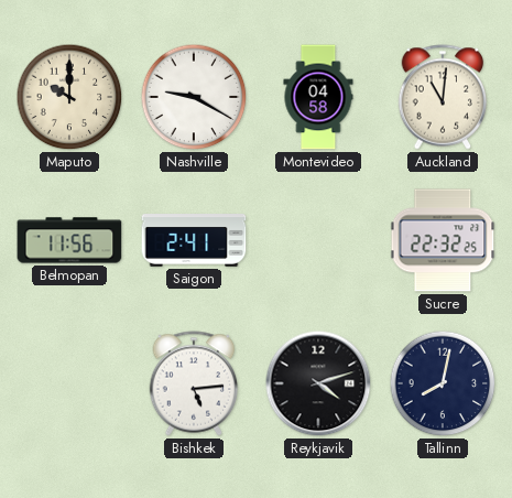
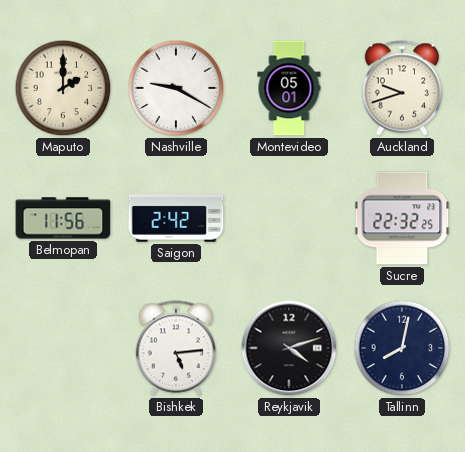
Maputo: 10:00 -> 2:00
Montevideo: 04:58 -> 05:01
Auckland: 11:01 -> 9:42
Saigon: 2:41 -> 2:42
